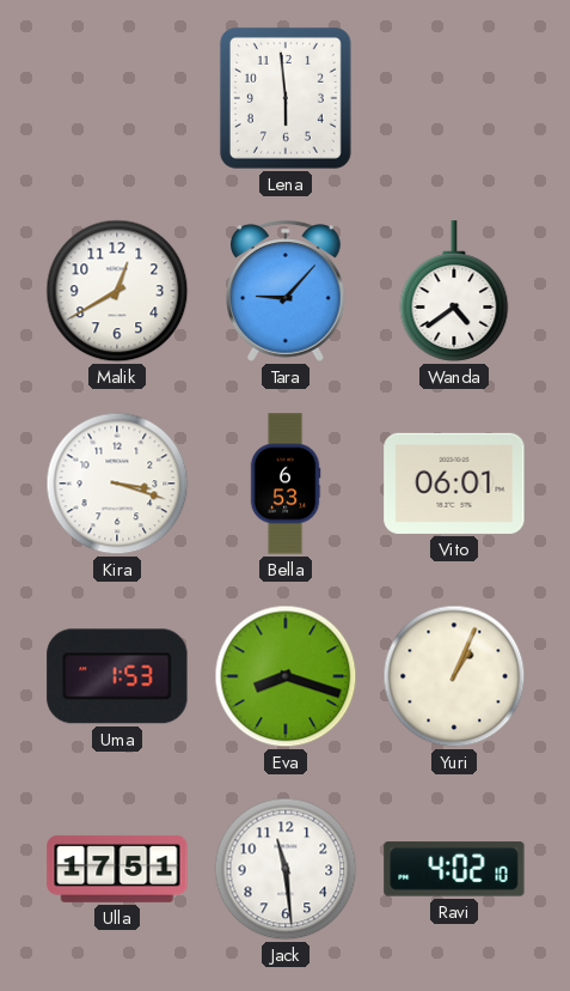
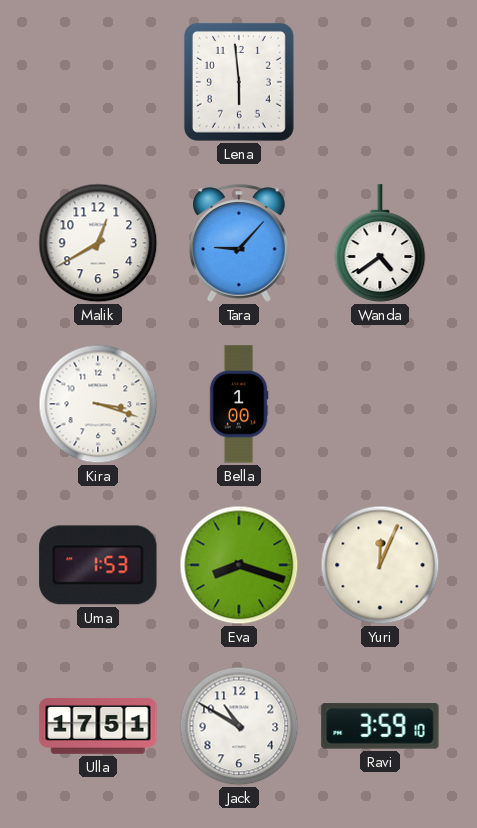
Bella: 6:53 -> 1:00
Vito: 06:01 -> none
Yuri: 1:04 -> 12:04
Jack: 11:29 -> 10:50
Ravi: 4:02 -> 3:59
